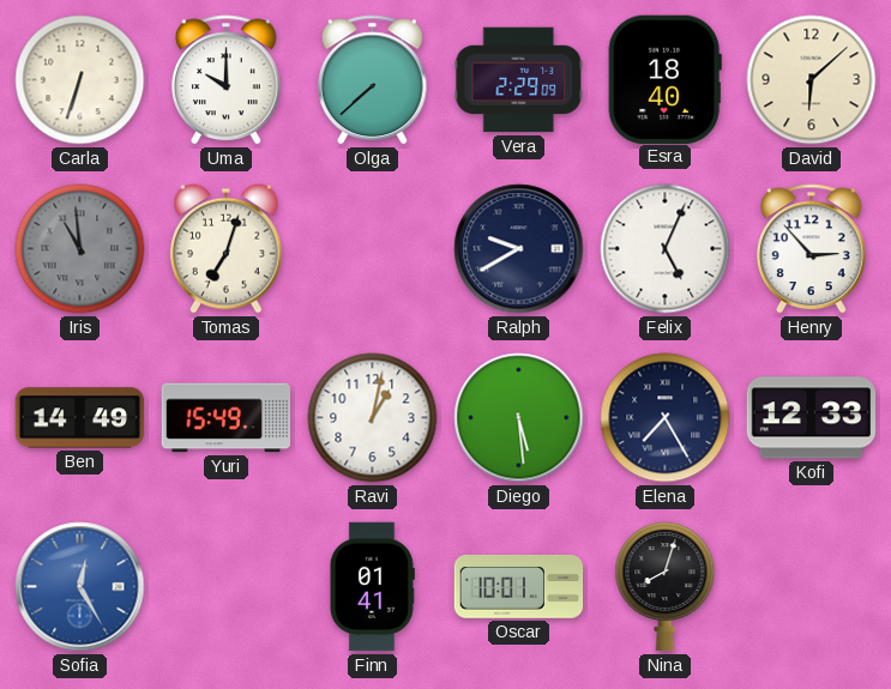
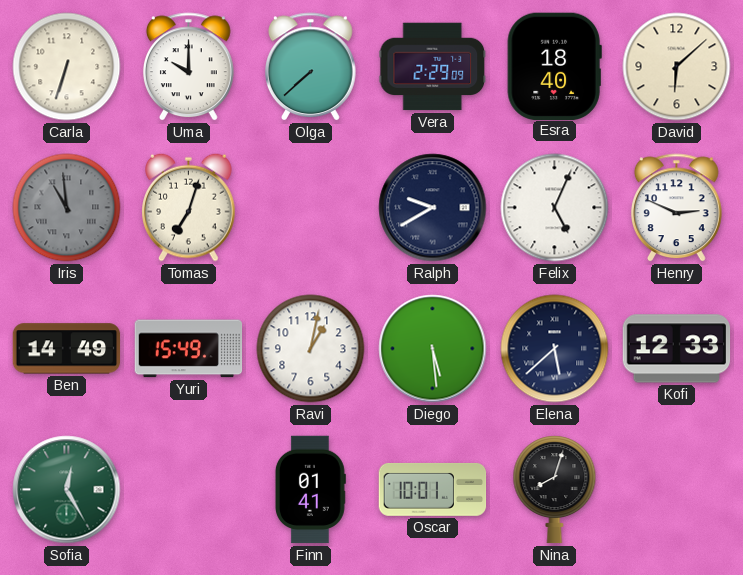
Henry: 2:53 -> 2:49
Elena: 7:25 -> 5:38
Sofia dial: blue -> green
